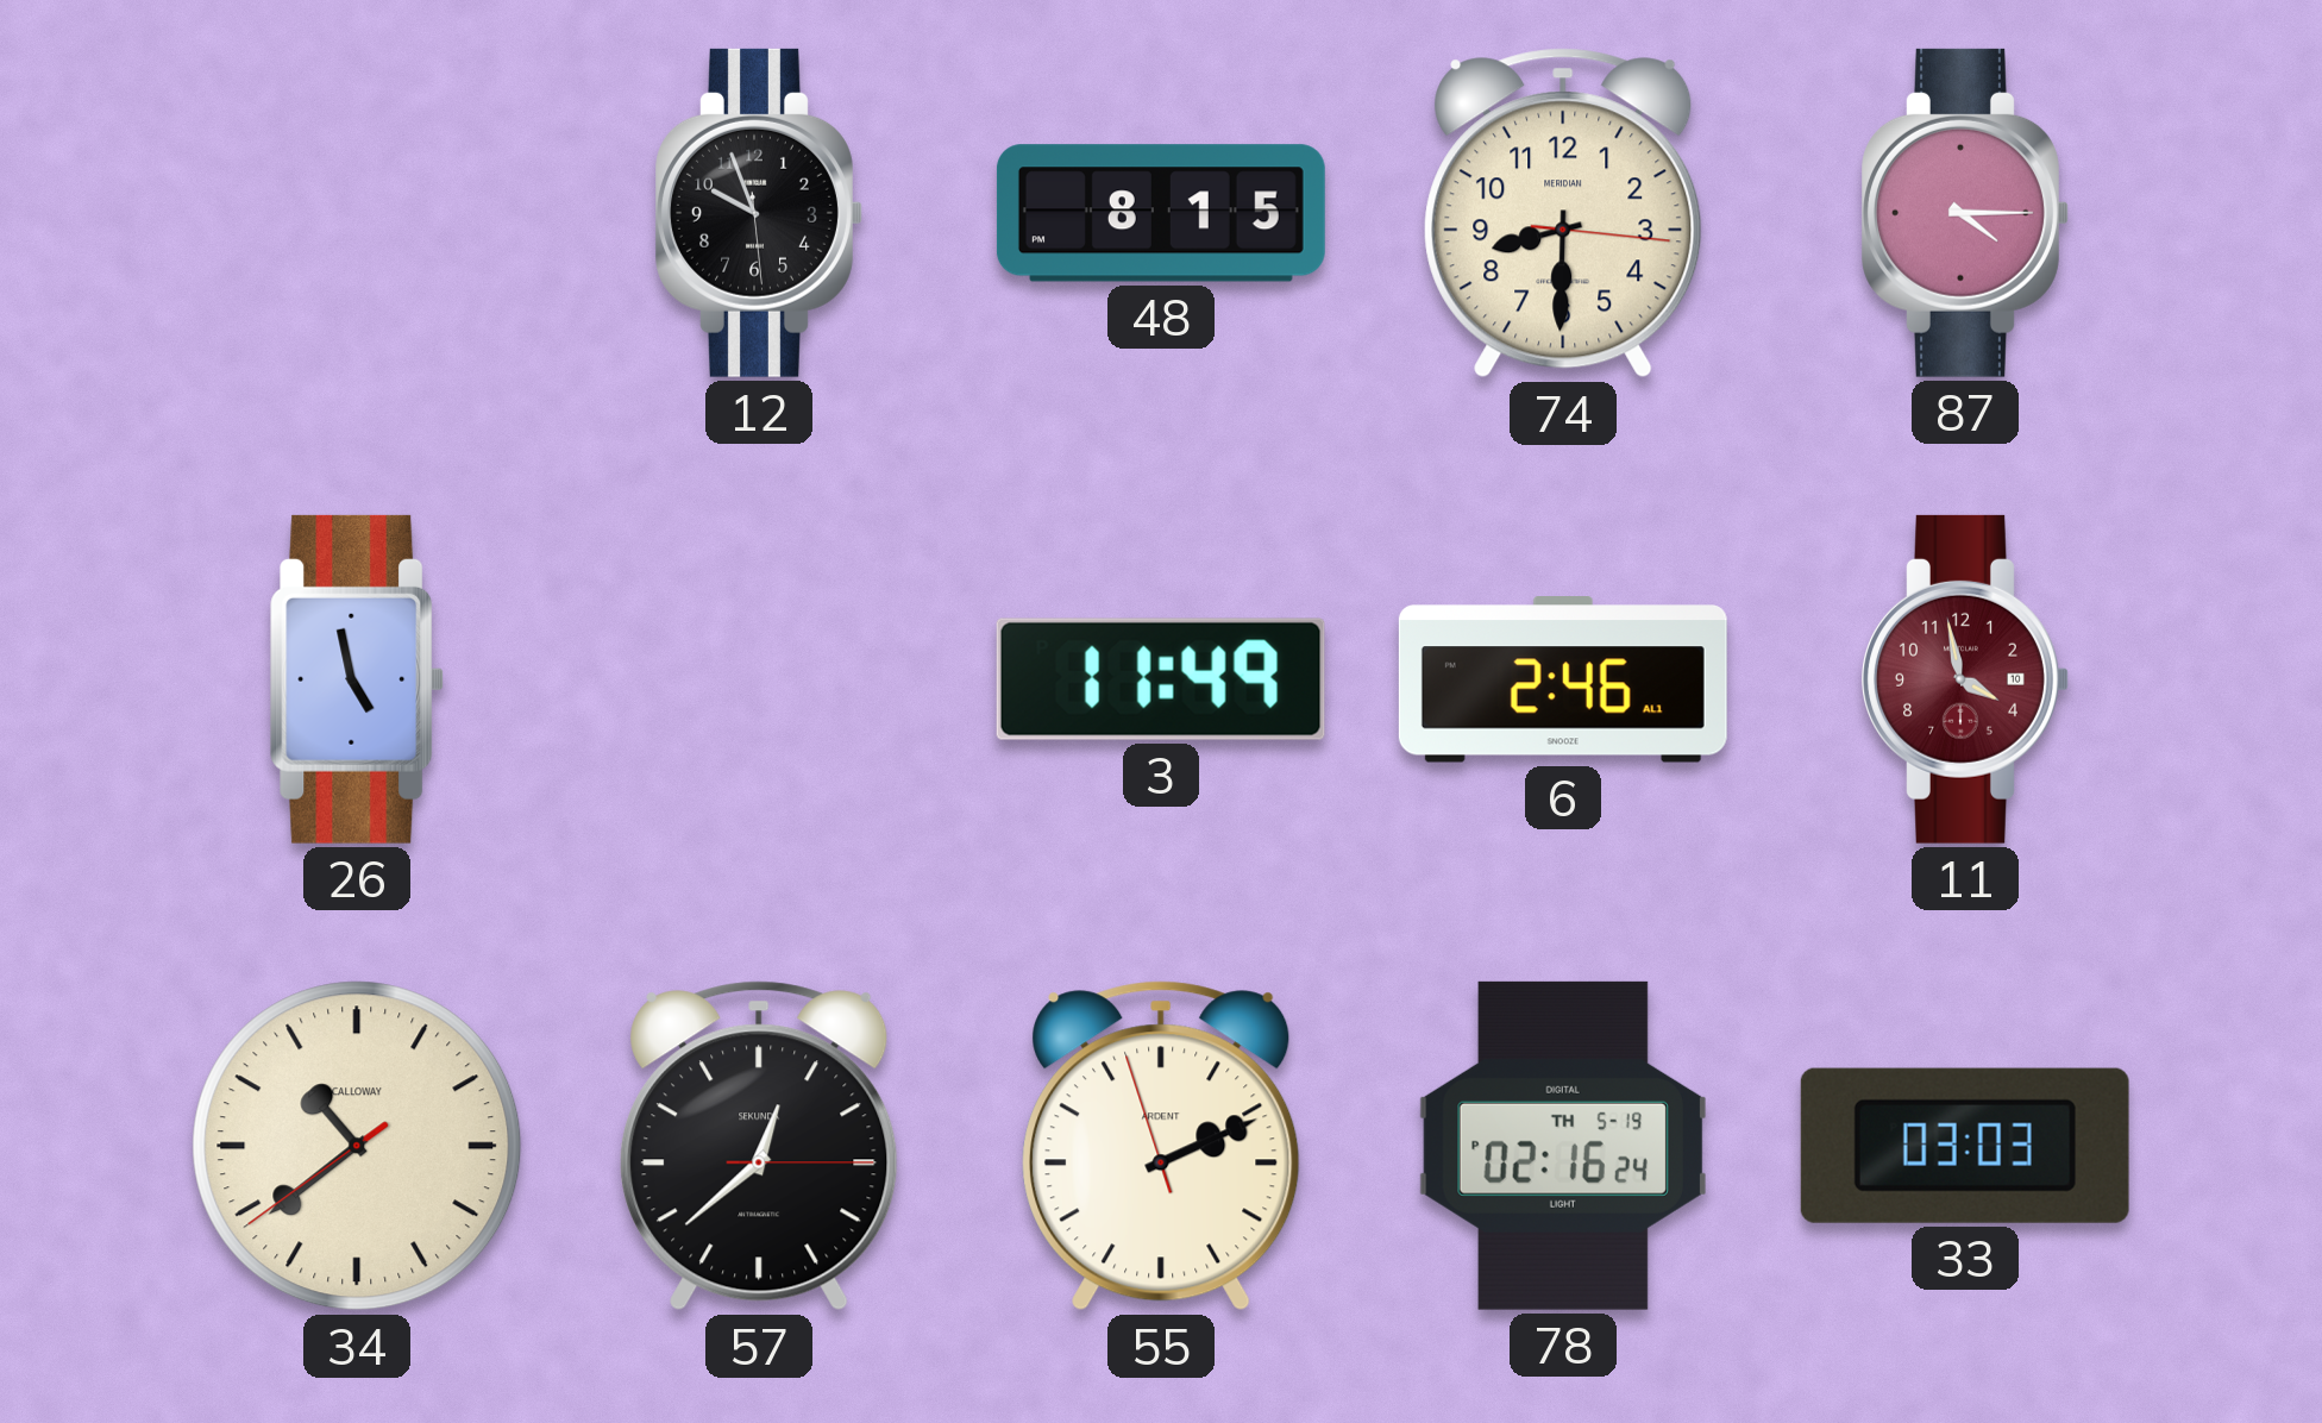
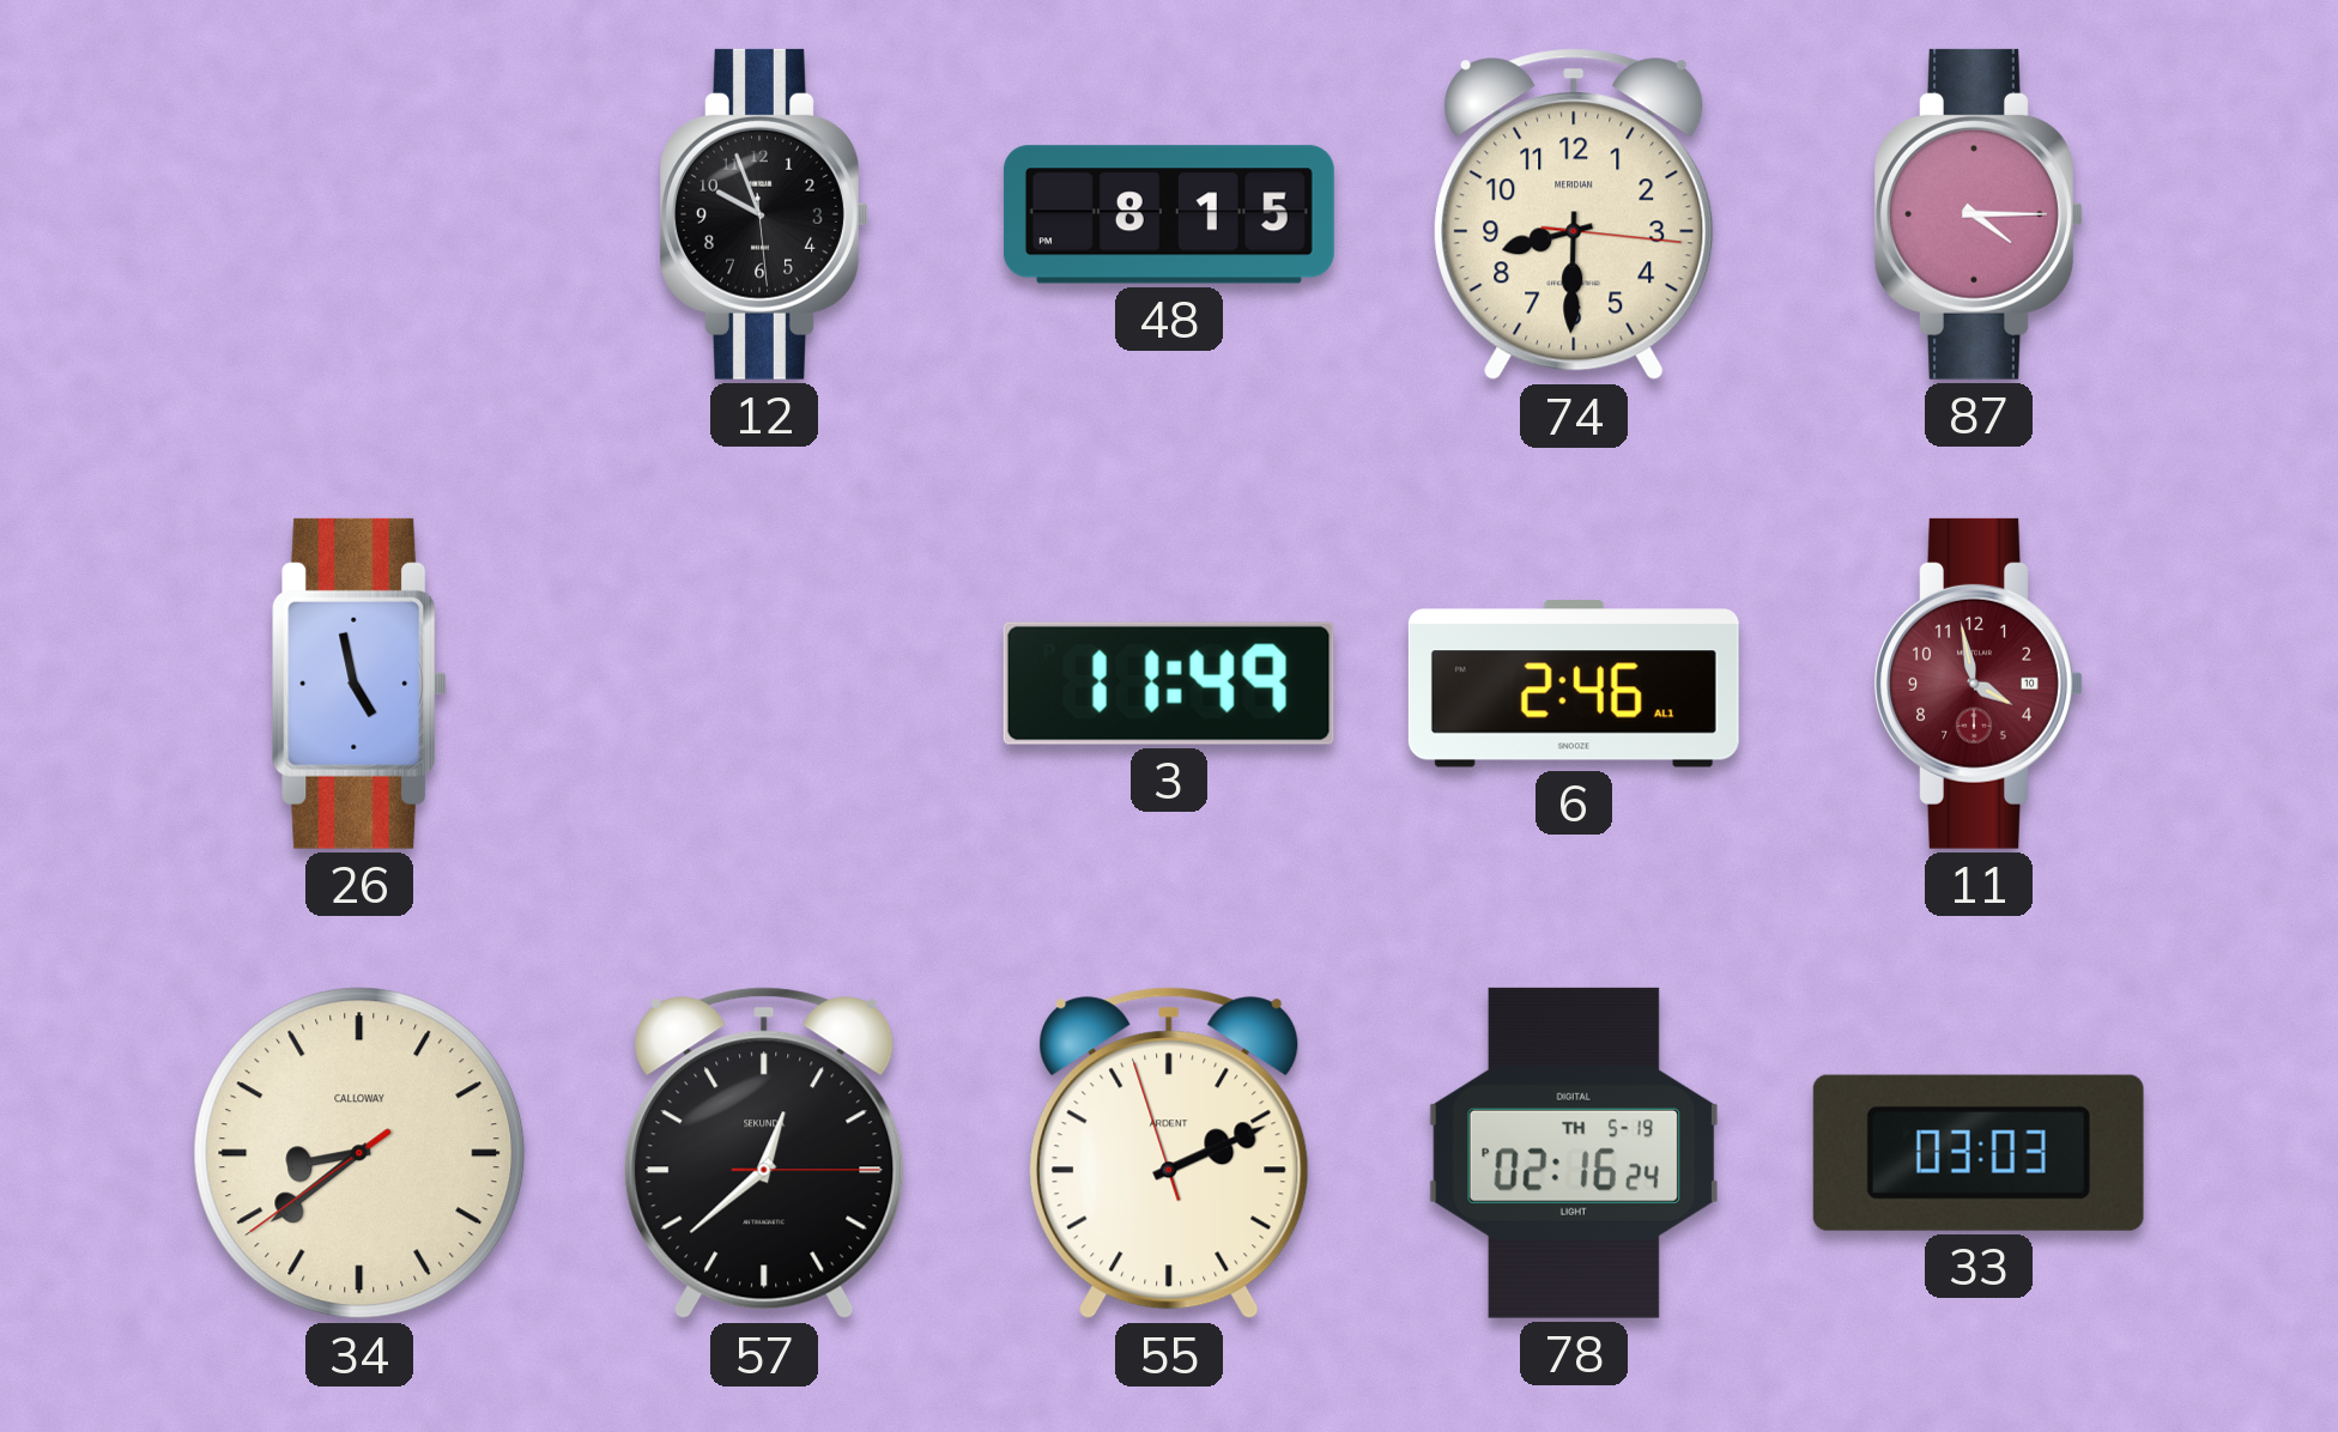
34: 10:38 -> 8:38
